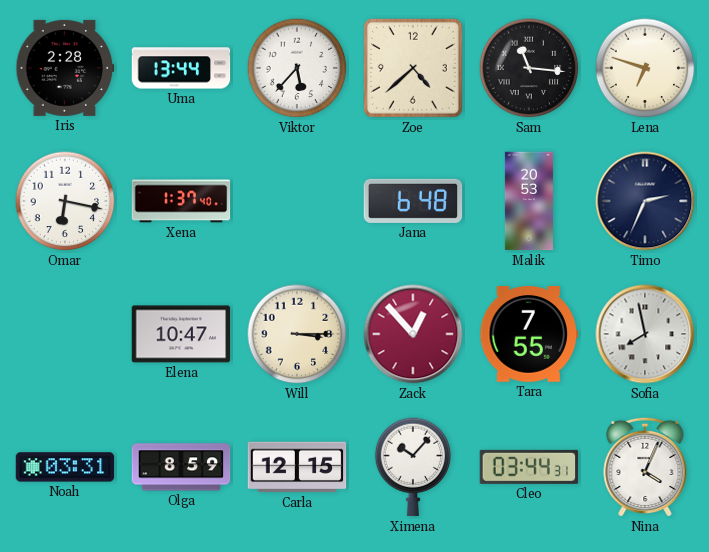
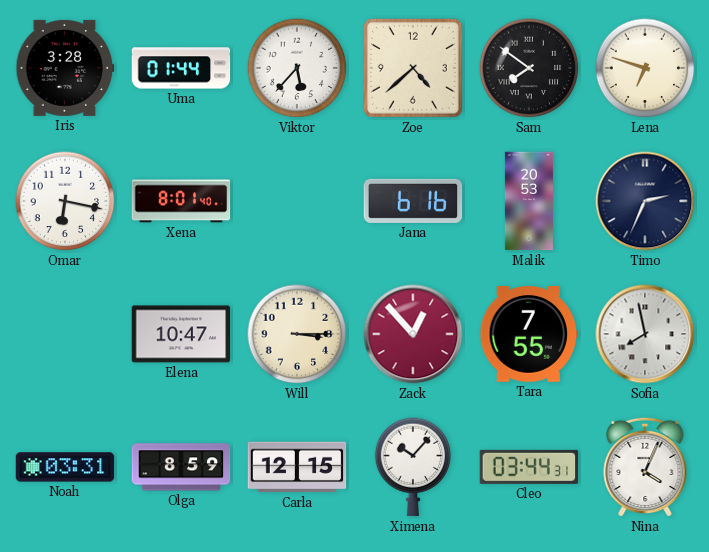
Iris: 2:28 -> 3:28
Uma: 13:44 -> 01:44
Sam: 11:16 -> 7:51
Xena: 1:37 -> 8:01
Jana: 6:48 -> 6:16
